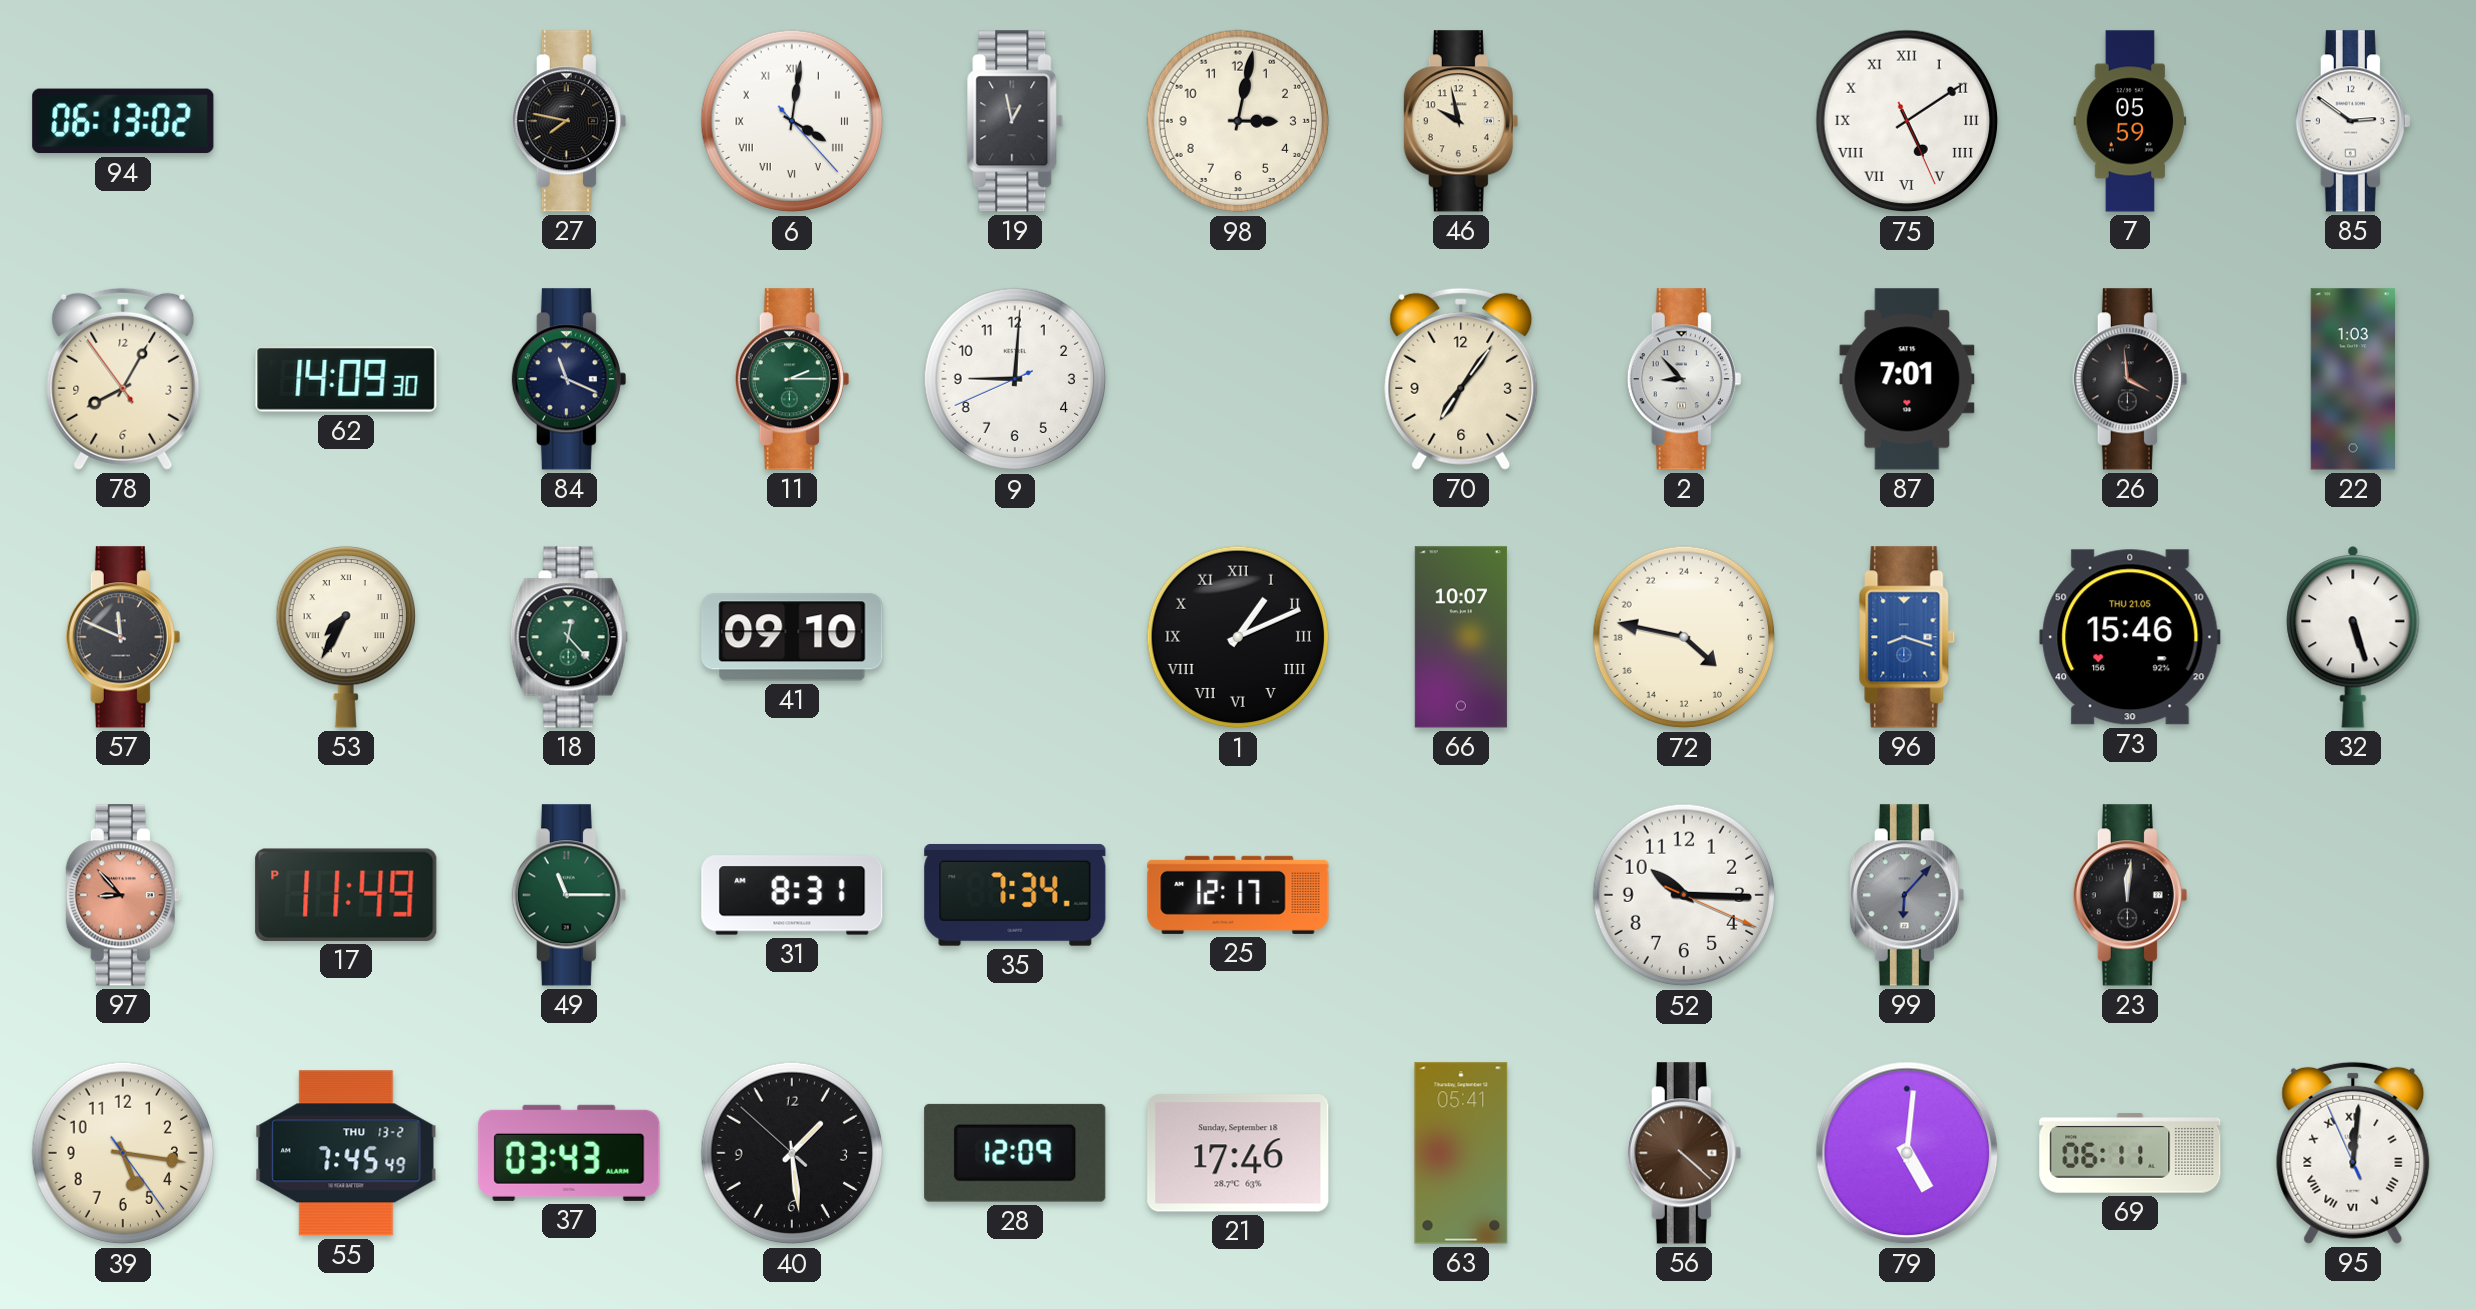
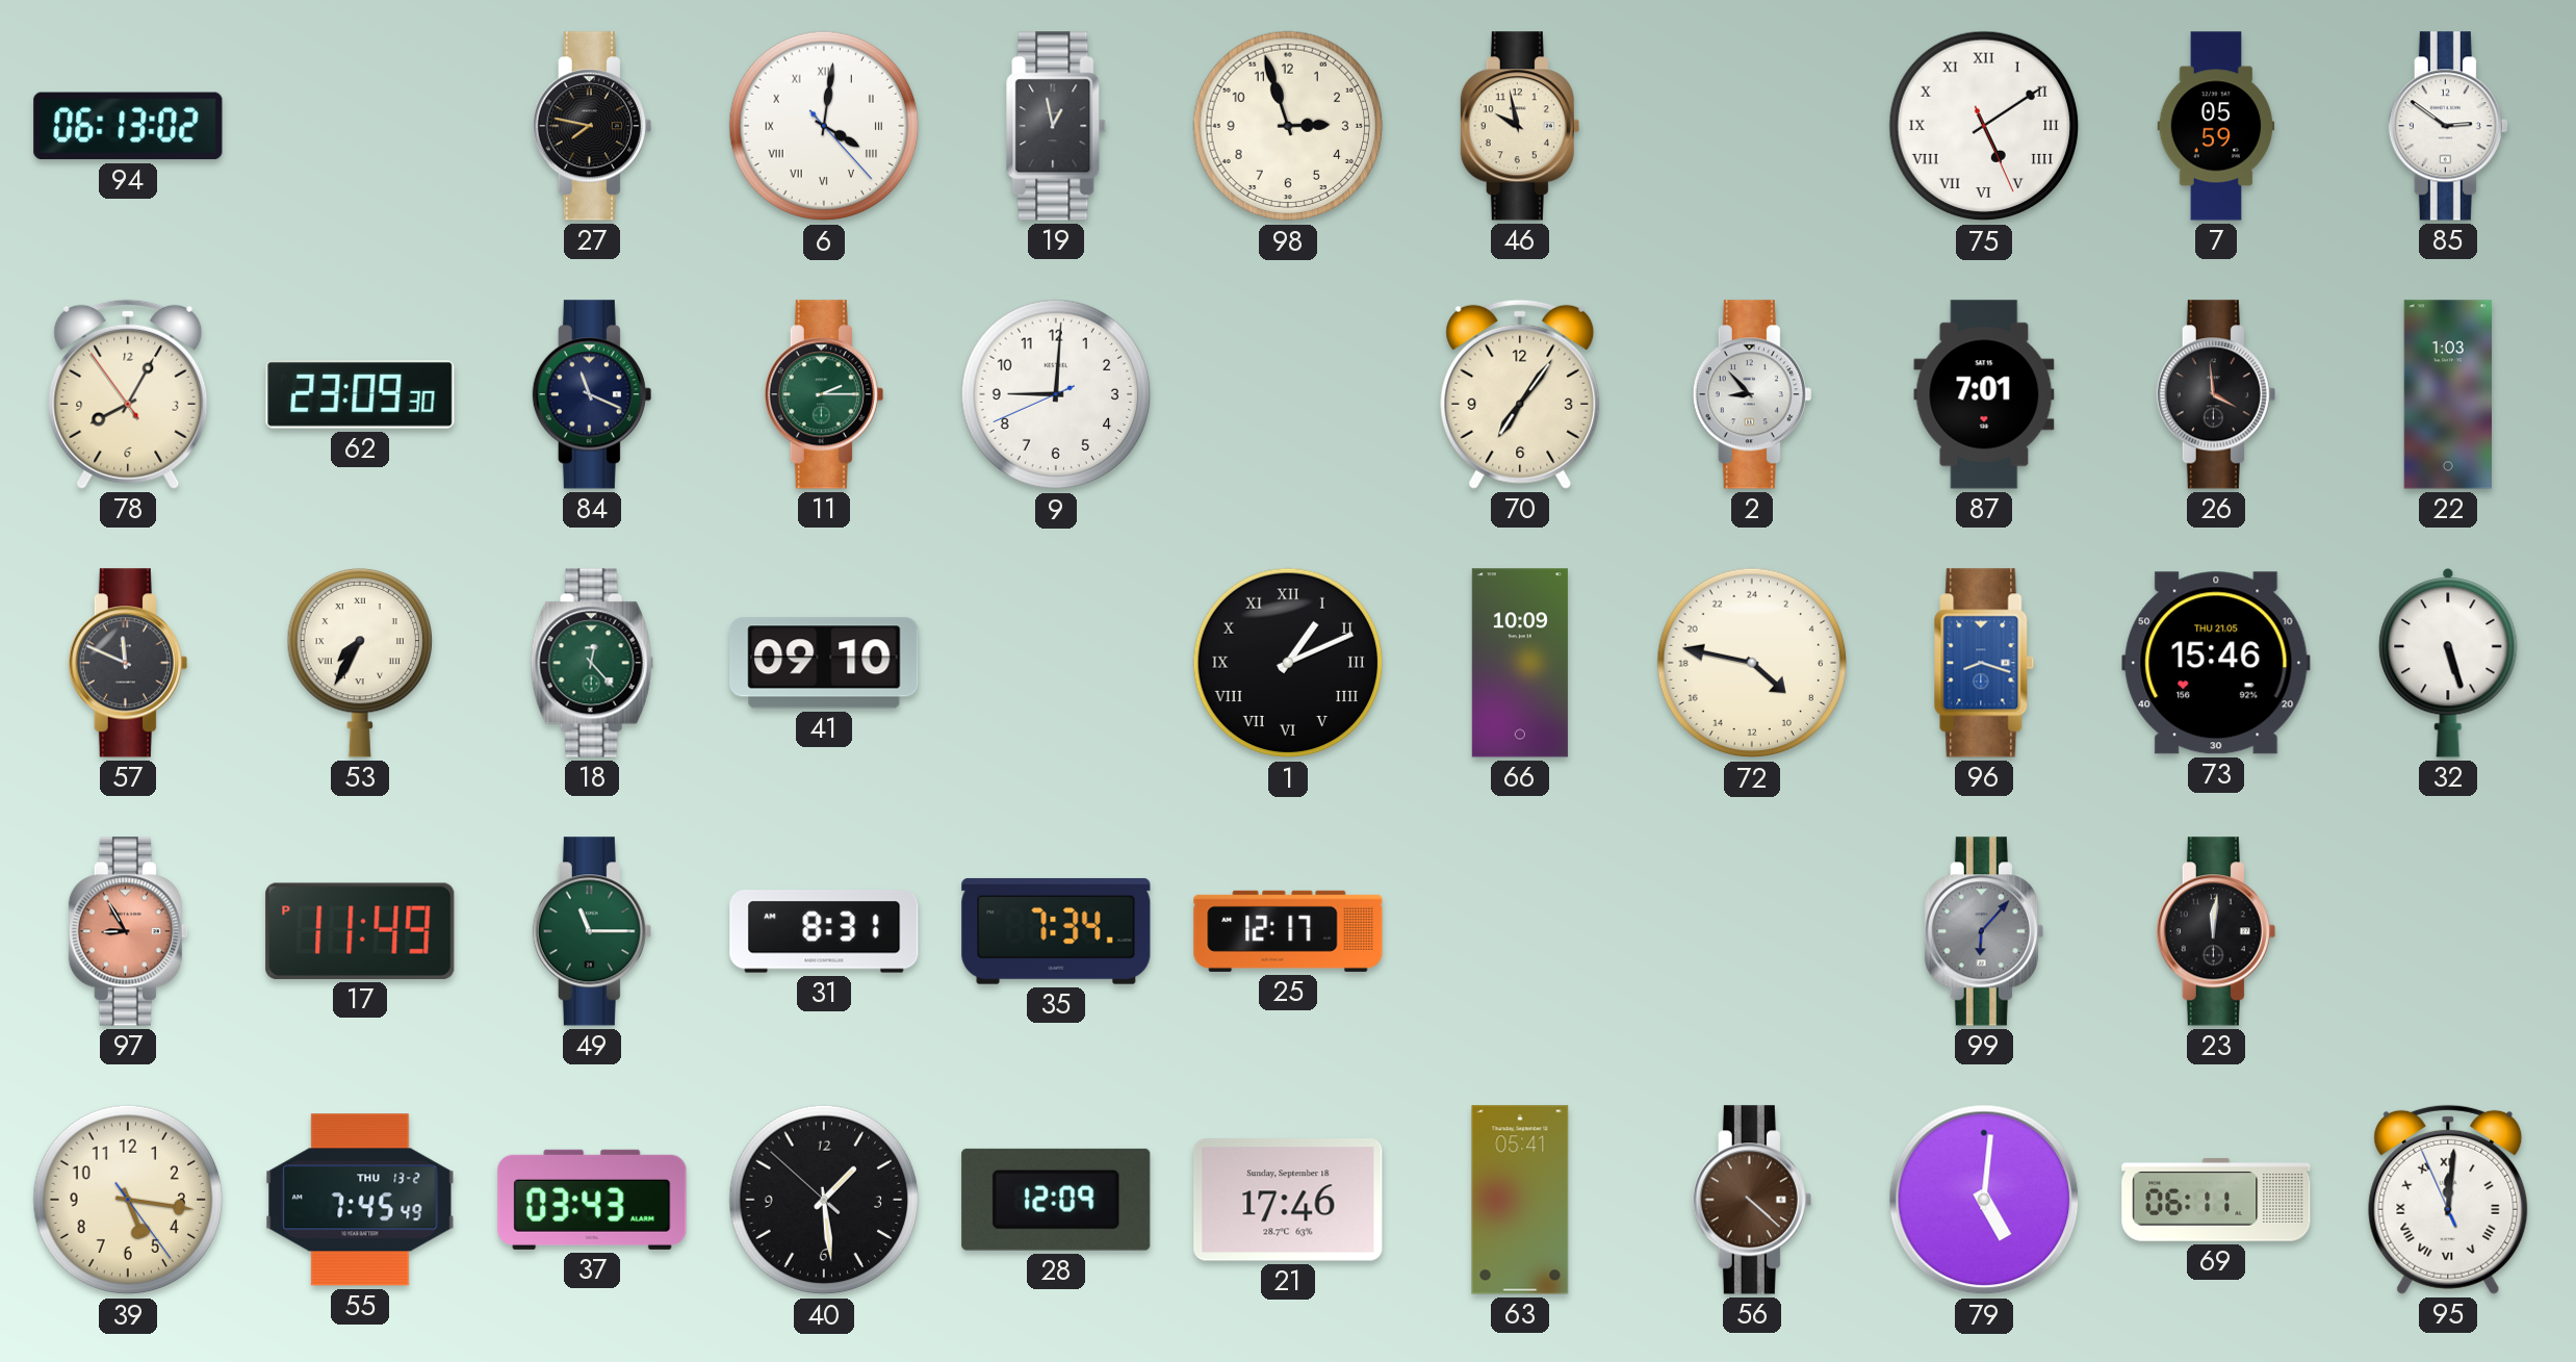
98: 3:02 -> 2:57
62: 14:09 -> 23:09
66: 10:07 -> 10:09
97: 8:53 -> 8:55
52: 10:15 -> none
